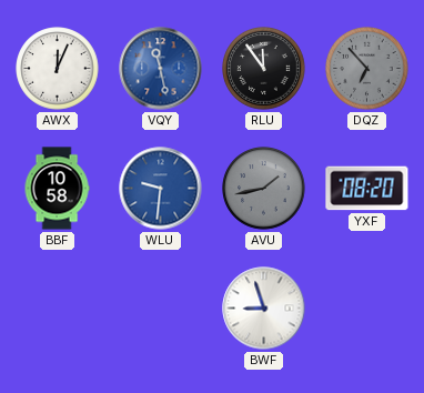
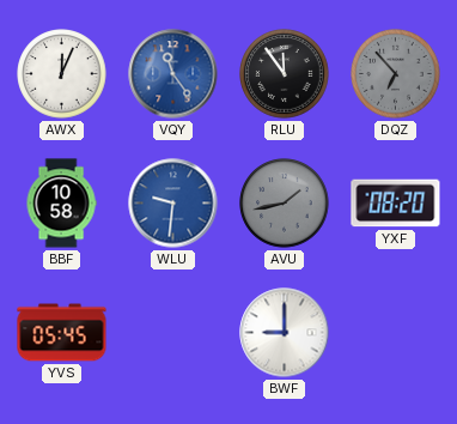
VQY: 11:28 -> 11:24
YVS: none -> 05:45
BWF: 8:57 -> 9:00
